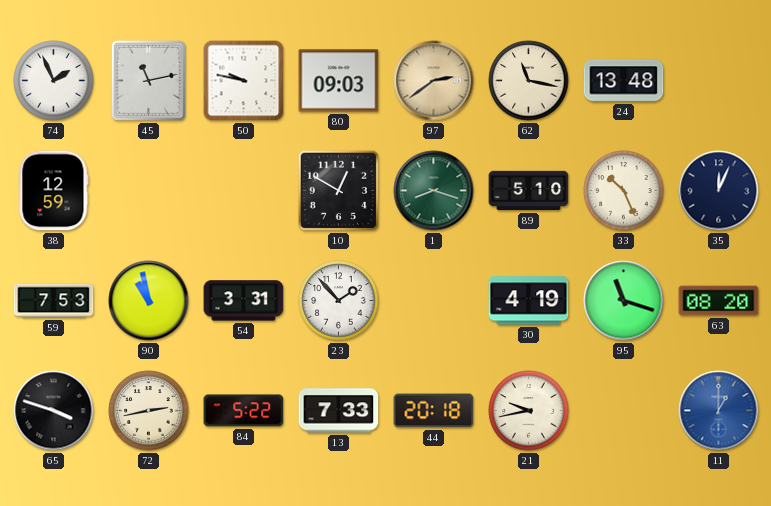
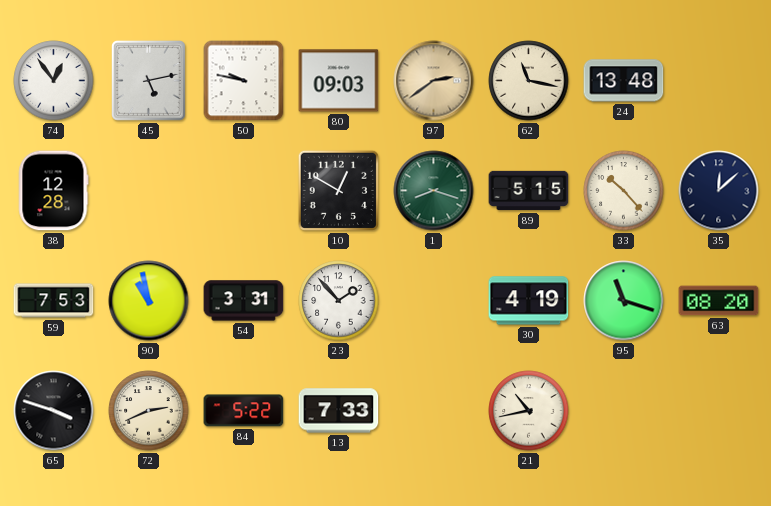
74: 1:56 -> 12:54
45: 11:13 -> 5:13
38: 12:59 -> 12:28
89: 5:10 -> 5:15
33: 10:26 -> 10:23
35: 12:04 -> 12:08
72: 2:43 -> 2:41
44: 20:18 -> none
21: 9:43 -> 10:43
11: 1:00 -> none
